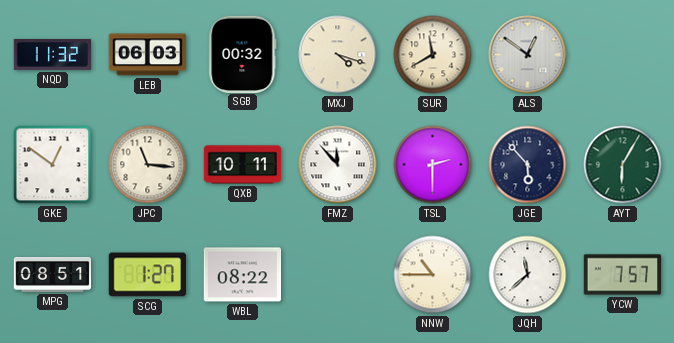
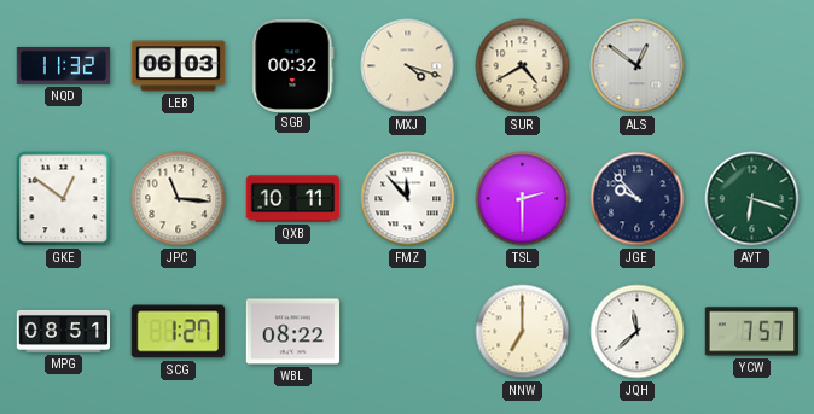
SUR: 11:40 -> 4:40
JGE: 5:53 -> 9:53
AYT: 6:05 -> 6:18
NNW: 10:45 -> 7:00
